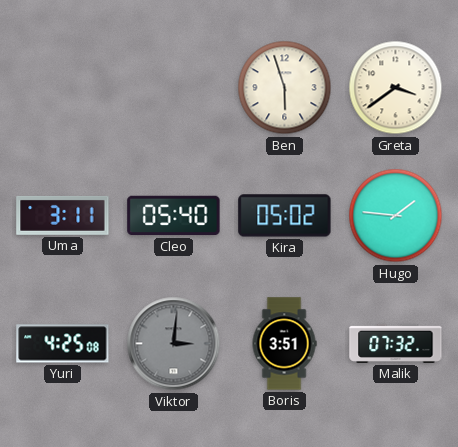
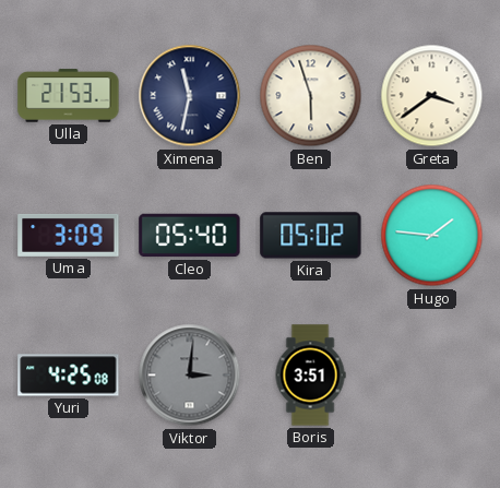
Ulla: none -> 21:53
Ximena: none -> 11:32
Uma: 3:11 -> 3:09
Malik: 07:32 -> none
